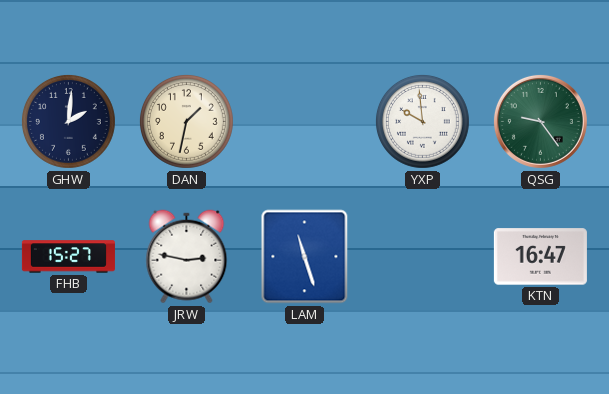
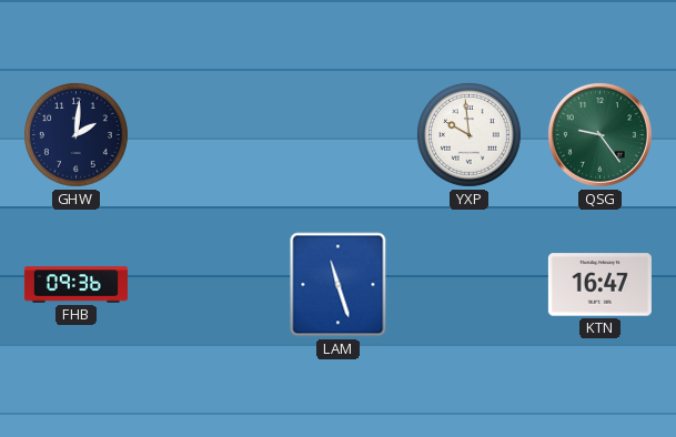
DAN: 1:32 -> none
FHB: 15:27 -> 09:36
JRW: 2:47 -> none
